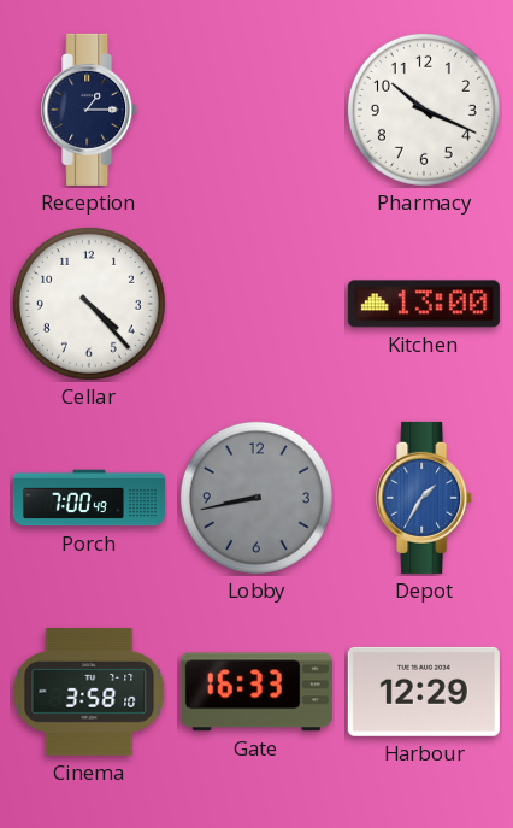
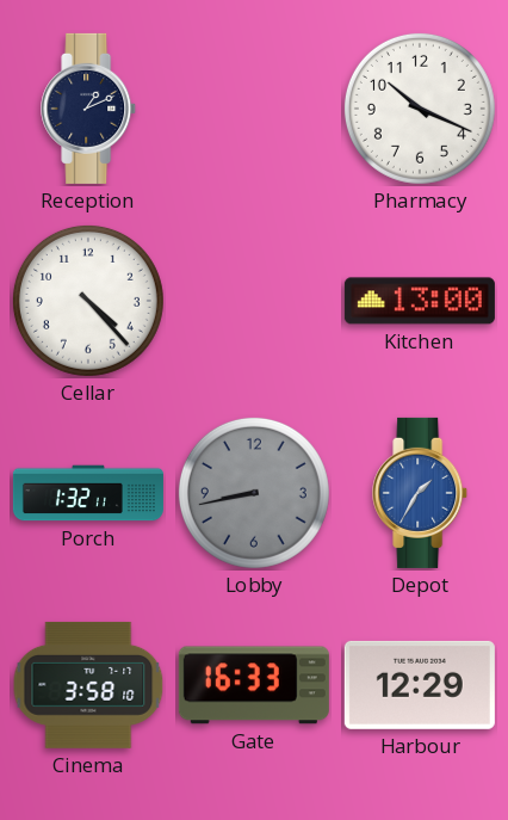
Reception: 1:15 -> 1:11
Porch: 7:00 -> 1:32
